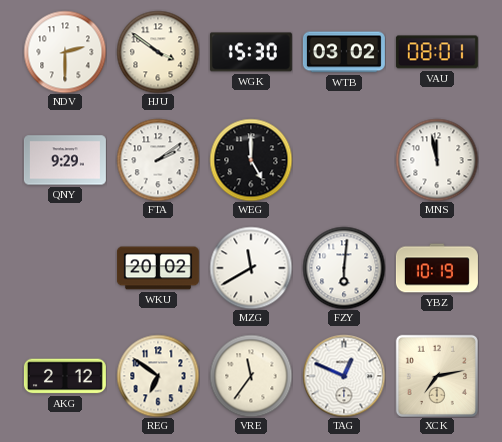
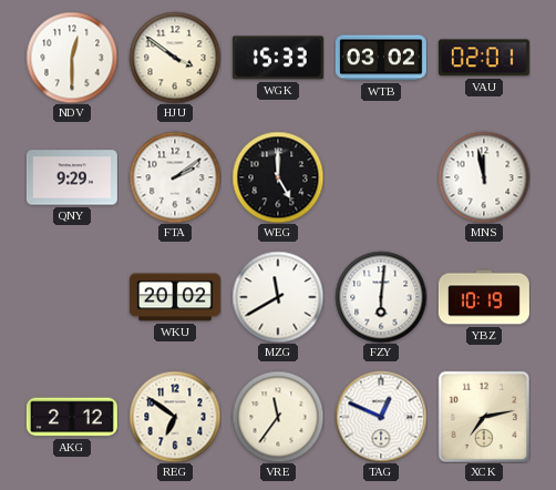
NDV: 2:30 -> 12:30
WGK: 15:30 -> 15:33
VAU: 08:01 -> 02:01
